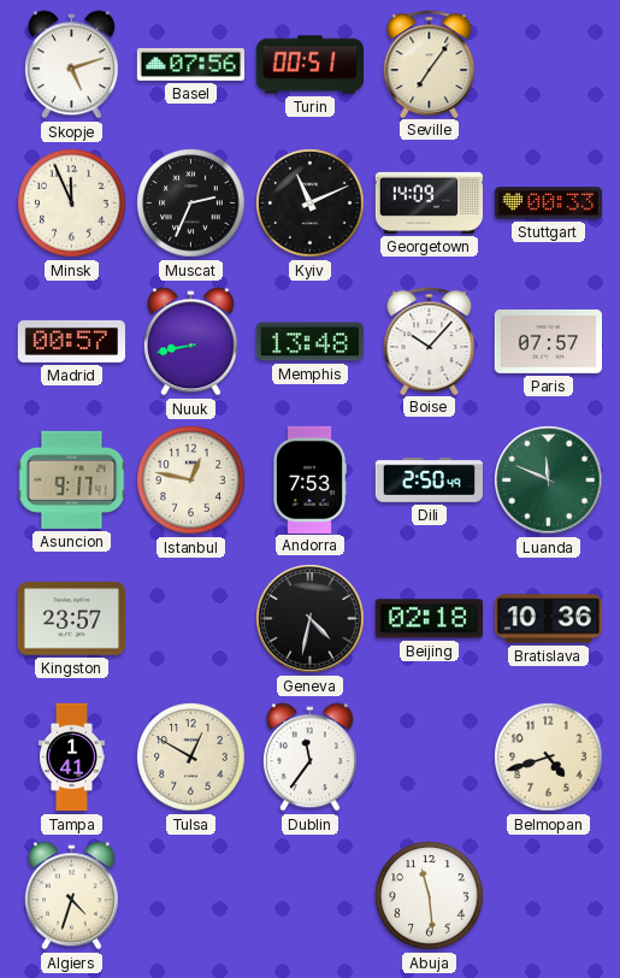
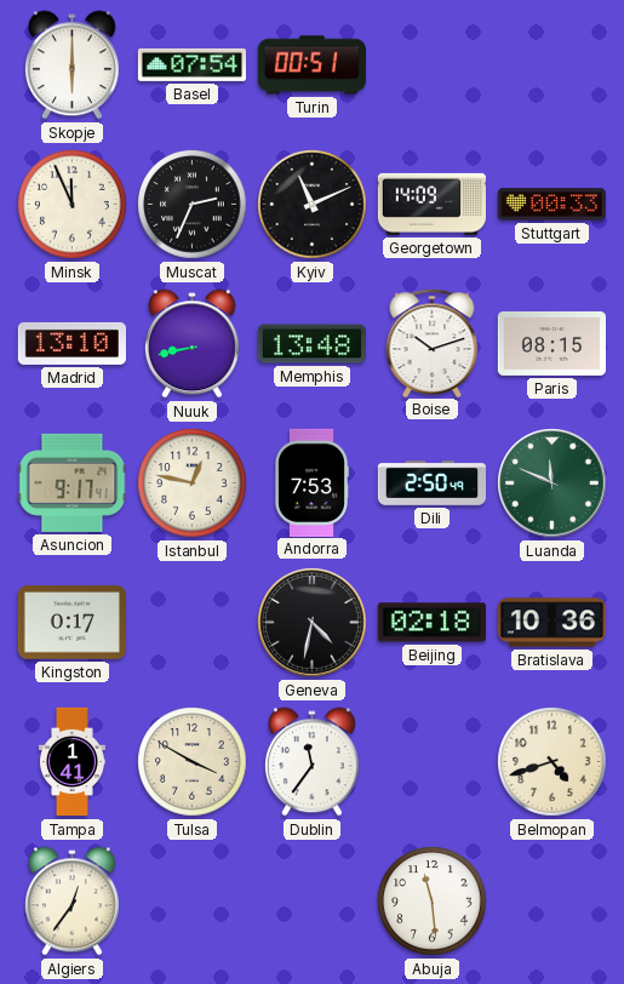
Skopje: 5:12 -> 6:00
Basel: 07:56 -> 07:54
Seville: 7:06 -> none
Madrid: 00:57 -> 13:10
Boise: 10:07 -> 10:12
Paris: 07:57 -> 08:15
Kingston: 23:57 -> 0:17
Tulsa: 12:50 -> 3:50
Algiers: 4:33 -> 12:36
